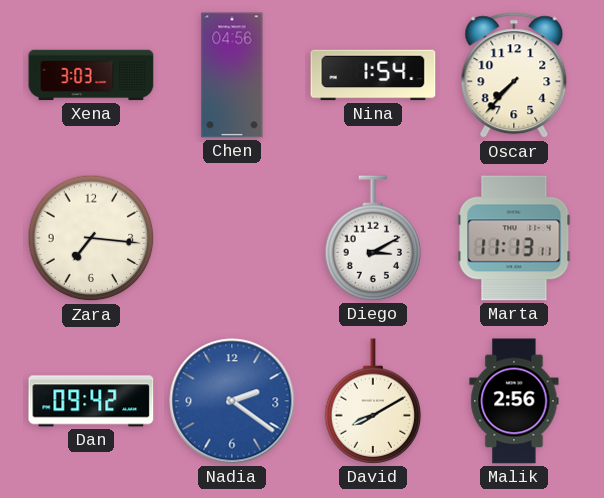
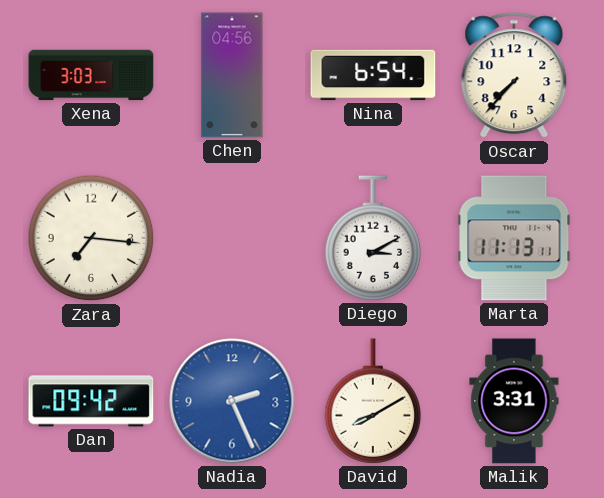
Nina: 1:54 -> 6:54
Nadia: 2:21 -> 2:26
Malik: 2:56 -> 3:31
